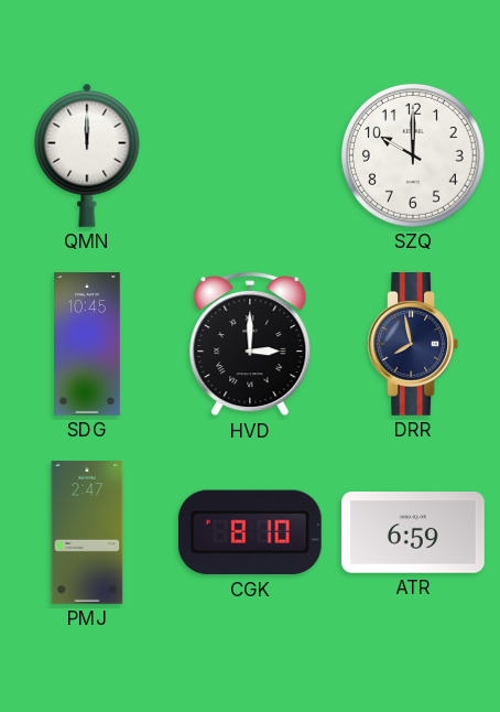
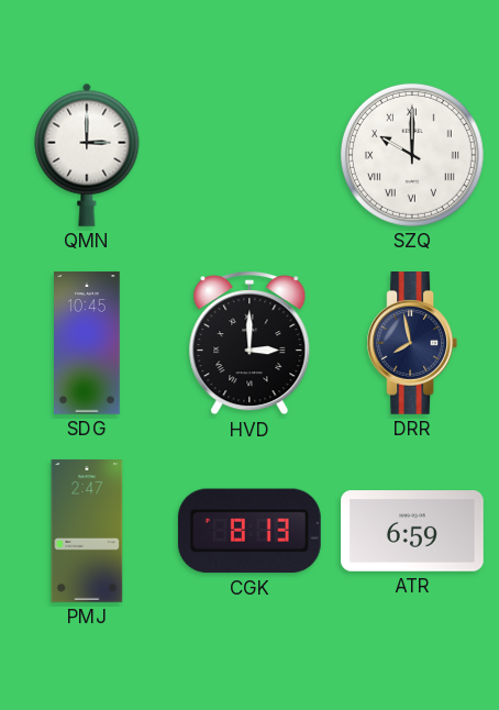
QMN: 12:00 -> 3:00
SZQ numerals: Arabic -> Roman
CGK: 8:10 -> 8:13
